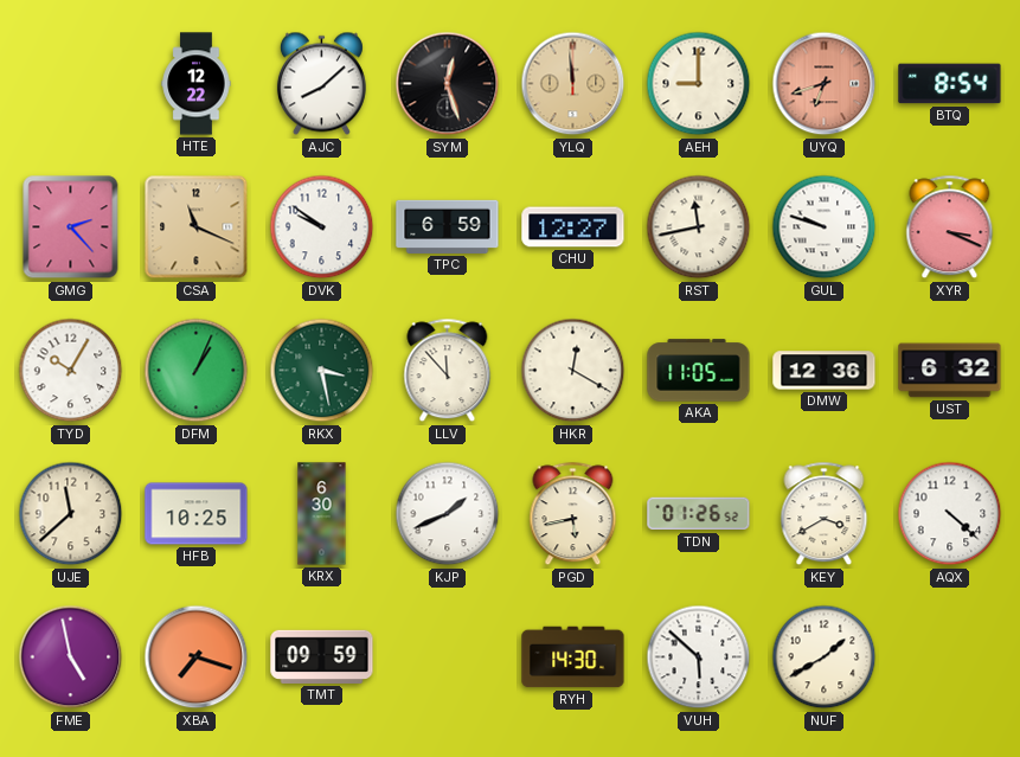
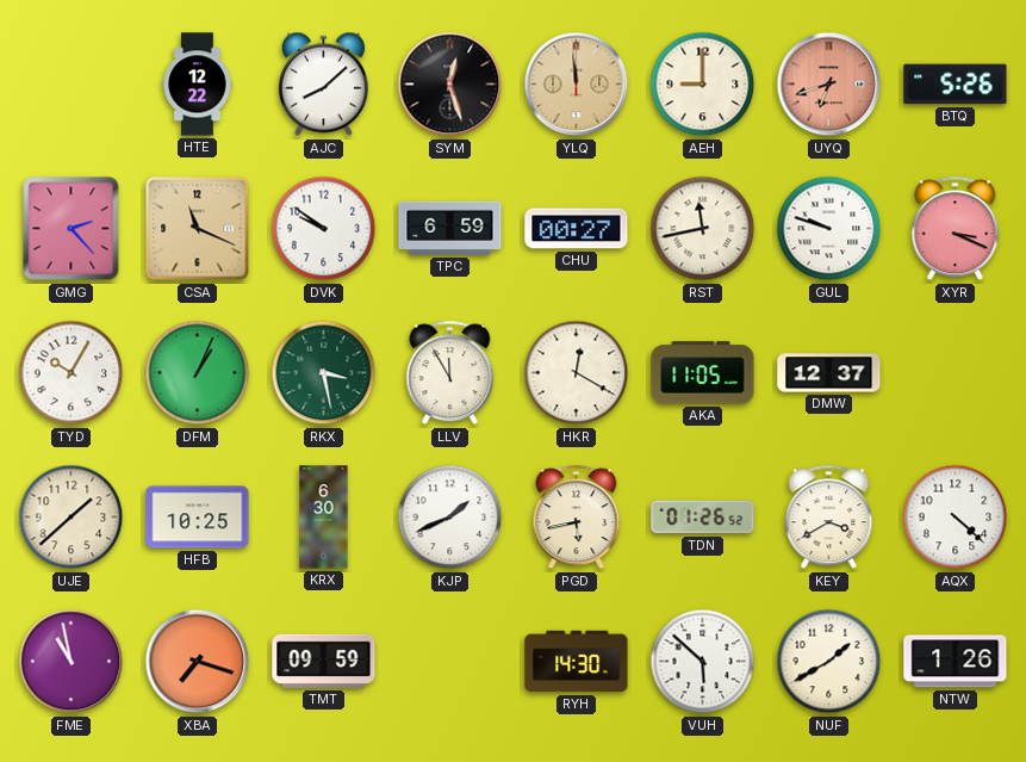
BTQ: 8:54 -> 5:26
CHU: 12:27 -> 00:27
LLV: 11:53 -> 11:55
DMW: 12:36 -> 12:37
UST: 6:32 -> none
UJE: 11:38 -> 1:38
FME: 4:58 -> 10:58
NTW: none -> 1:26
